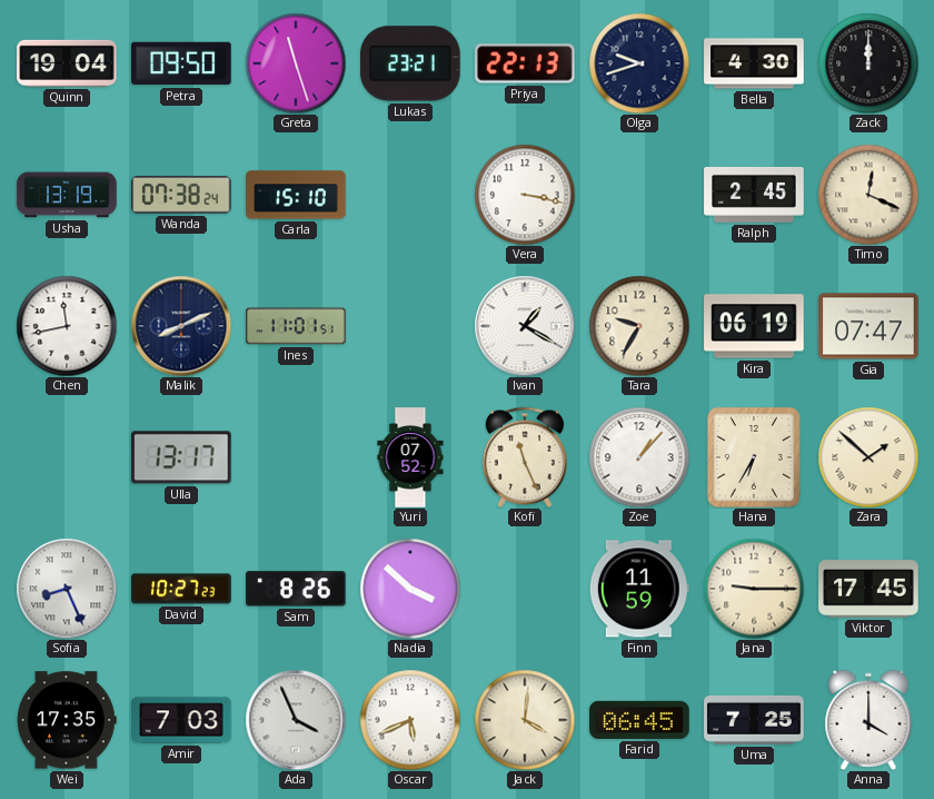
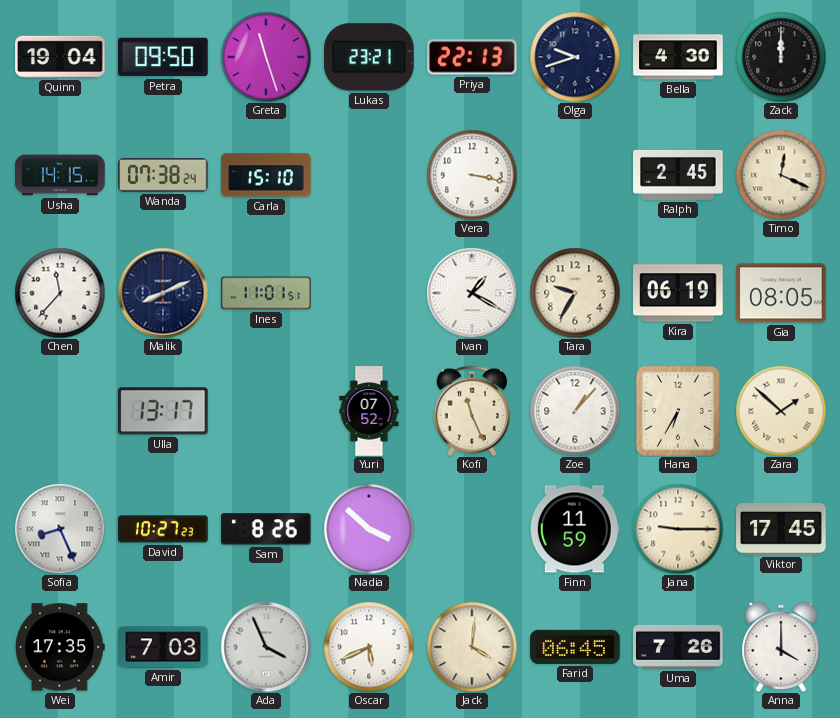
Usha: 13:19 -> 14:15
Chen: 11:43 -> 11:37
Gia: 07:47 -> 08:05
Uma: 7:25 -> 7:26
